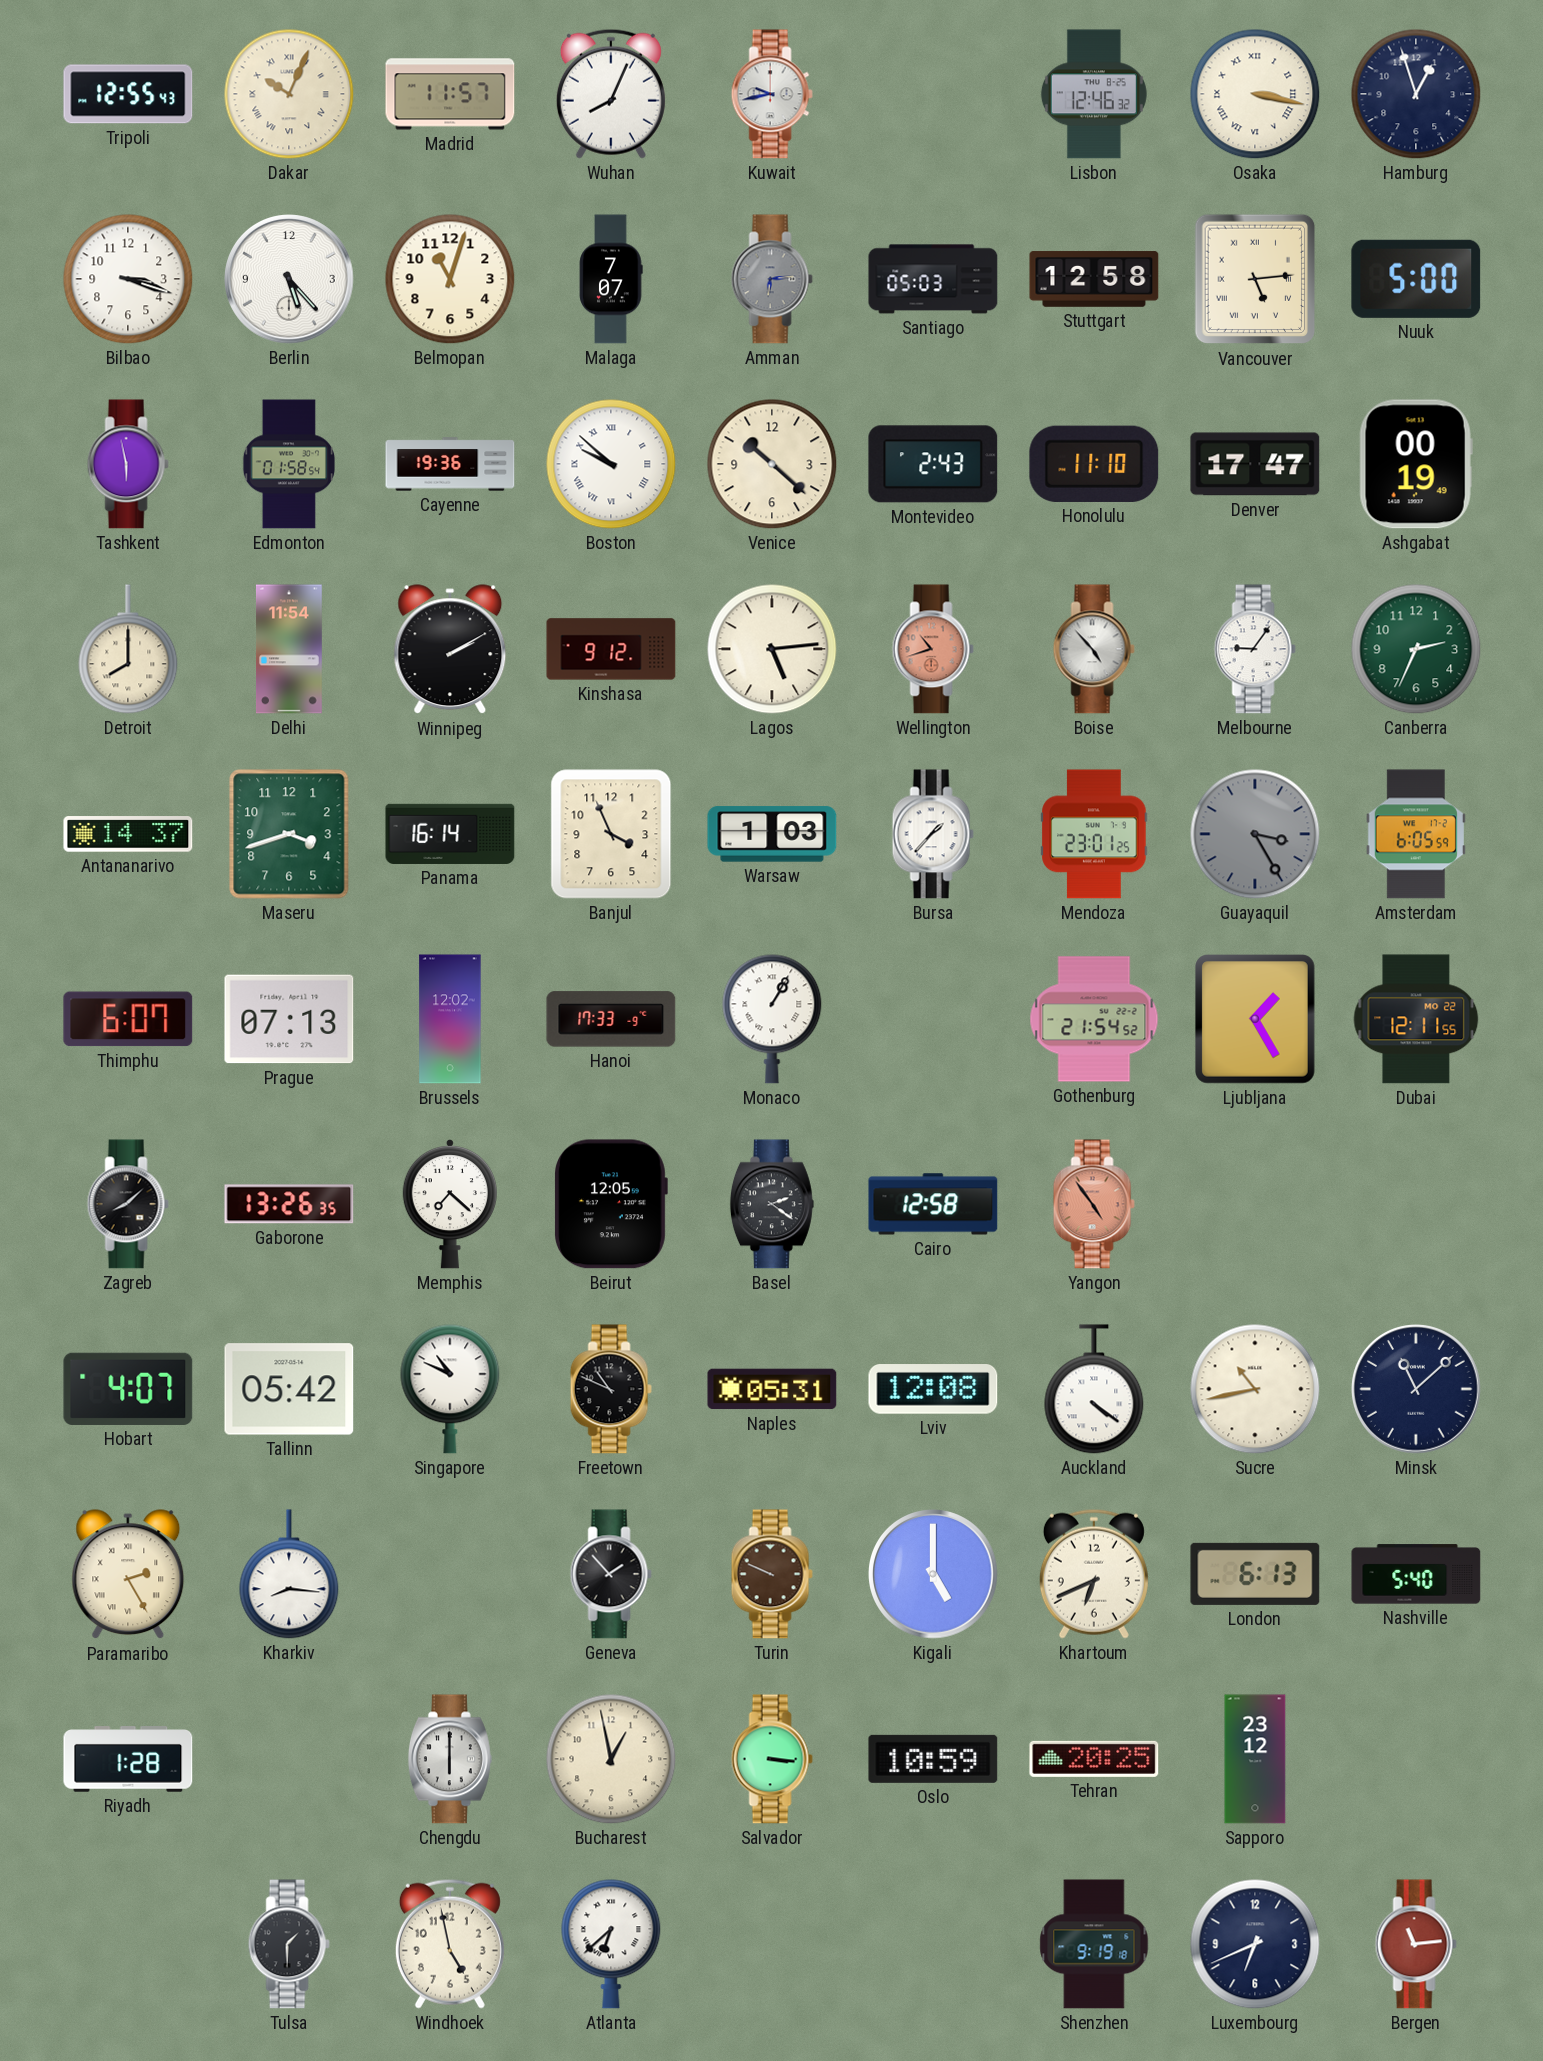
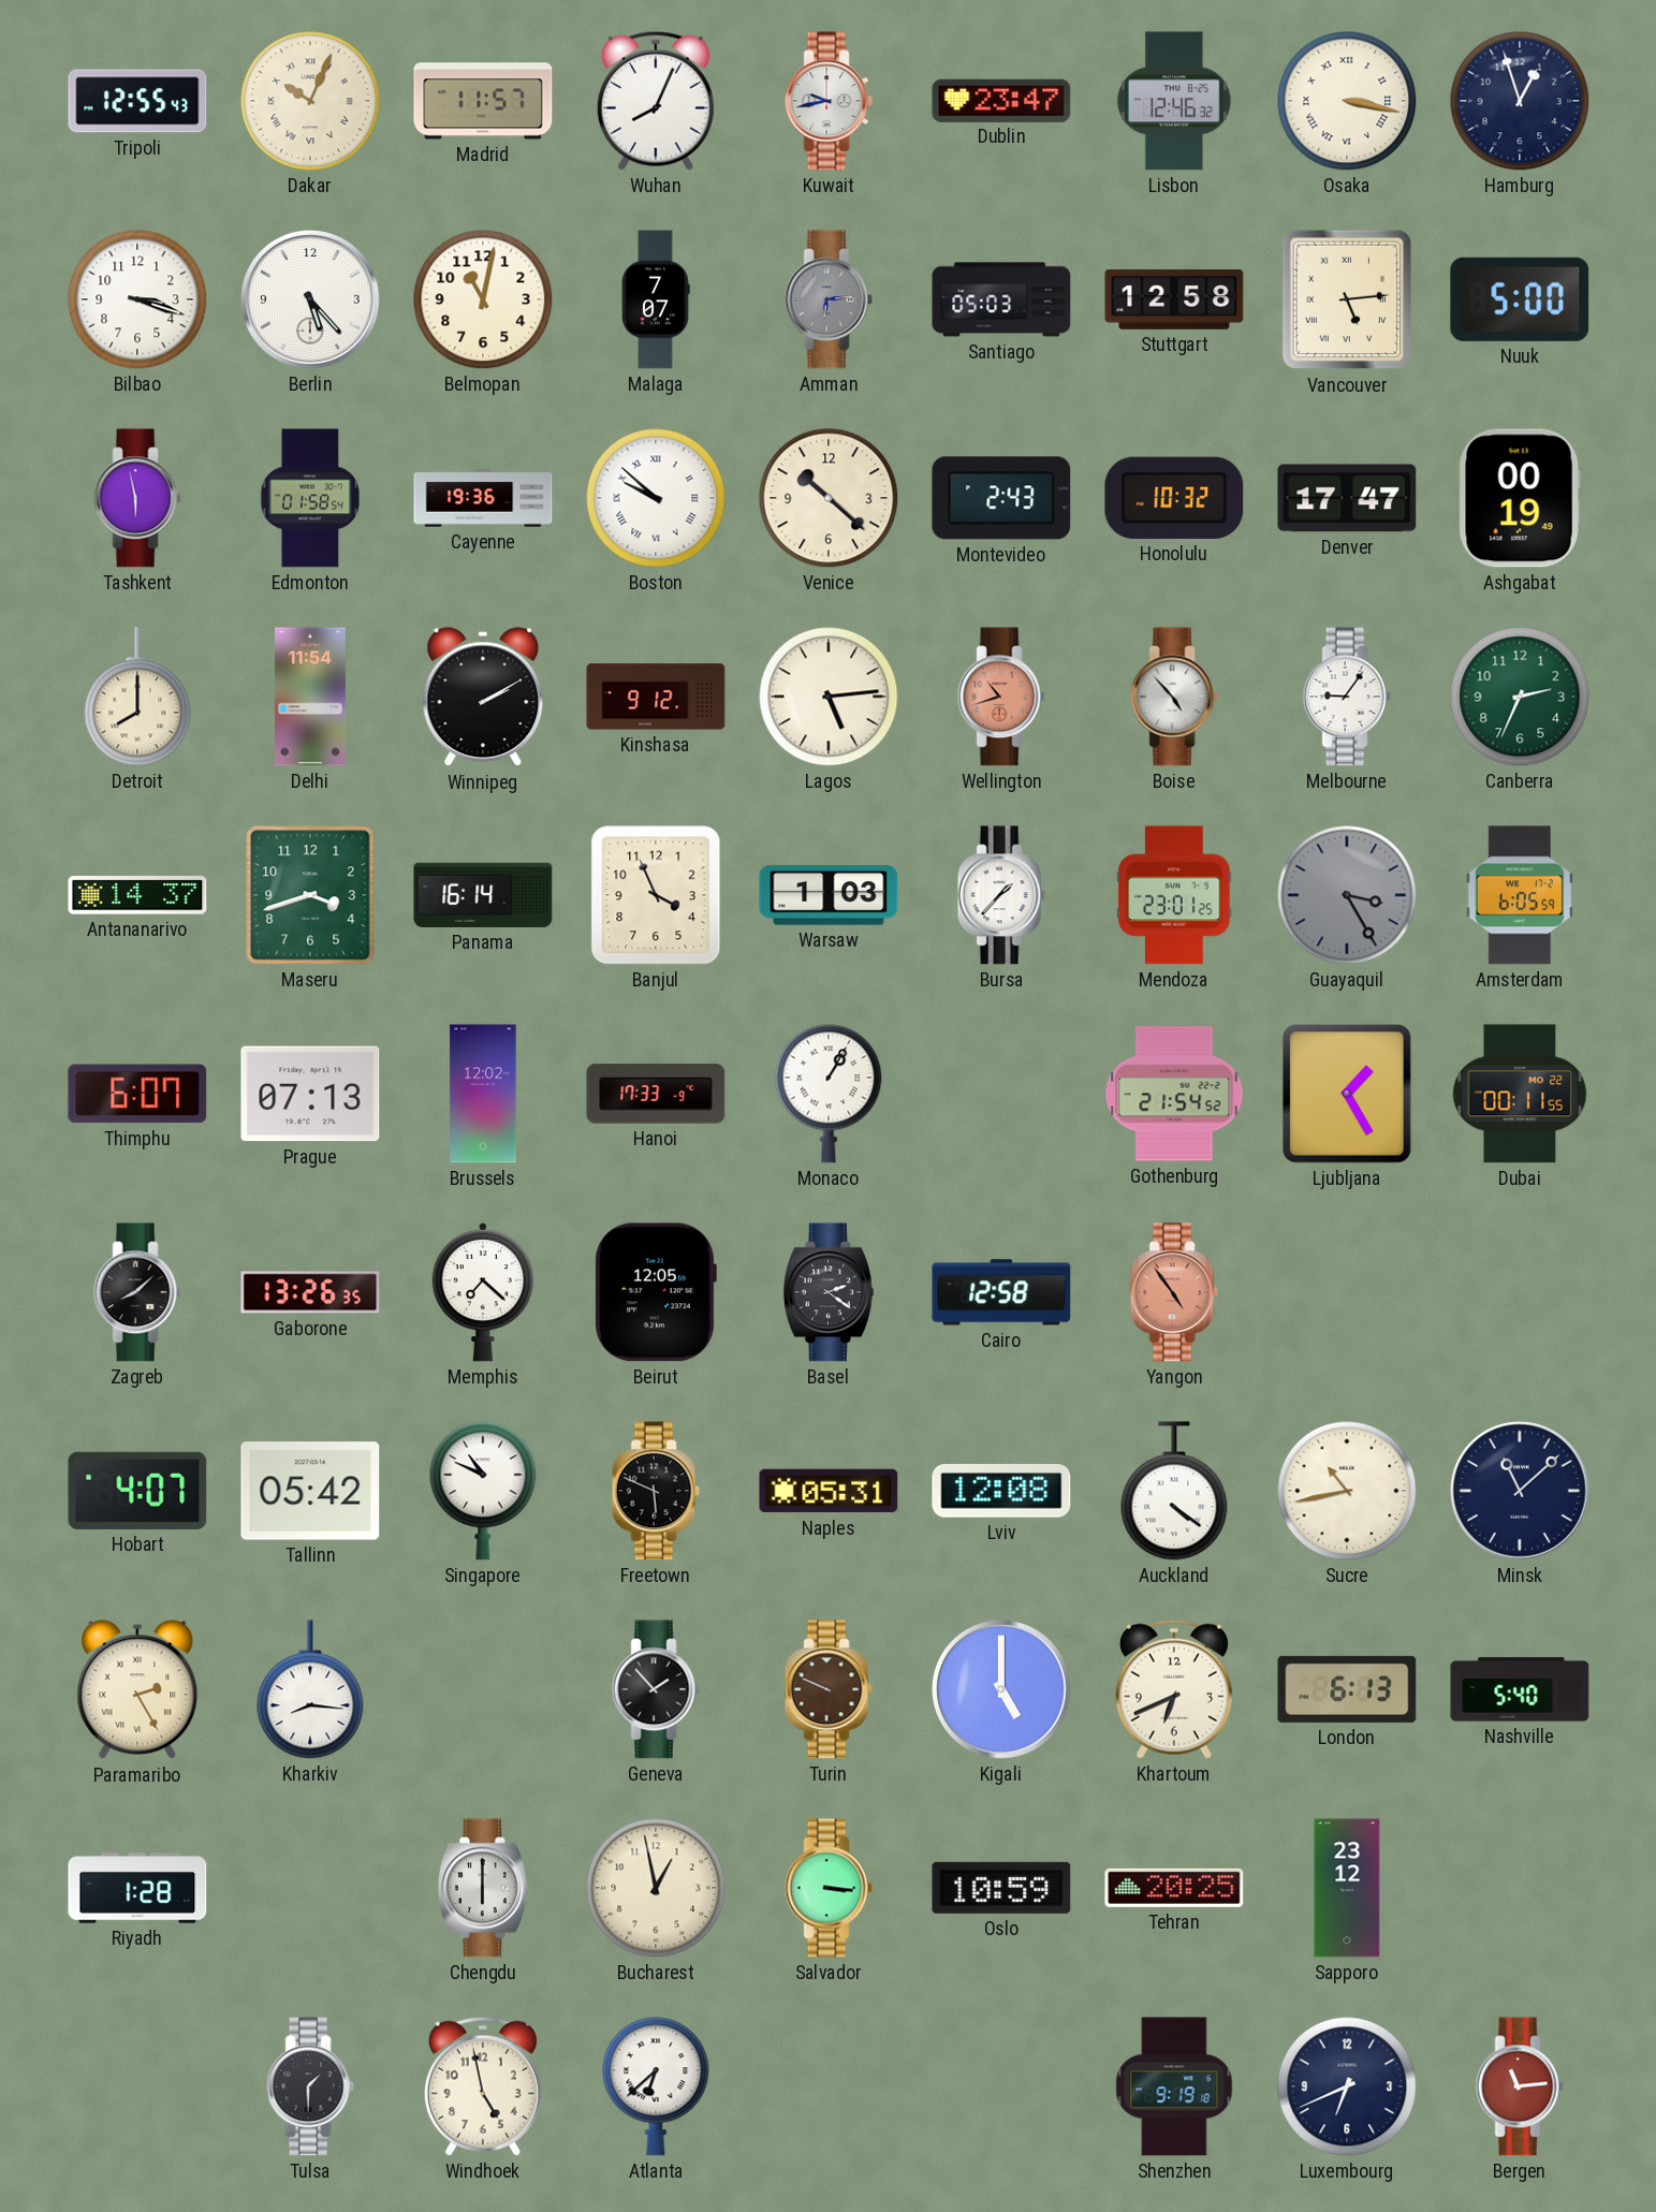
Dublin: none -> 23:47
Belmopan: 11:03 -> 11:02
Honolulu: 11:10 -> 10:32
Dubai: 12:11 -> 00:11
Freetown: 10:49 -> 5:49
